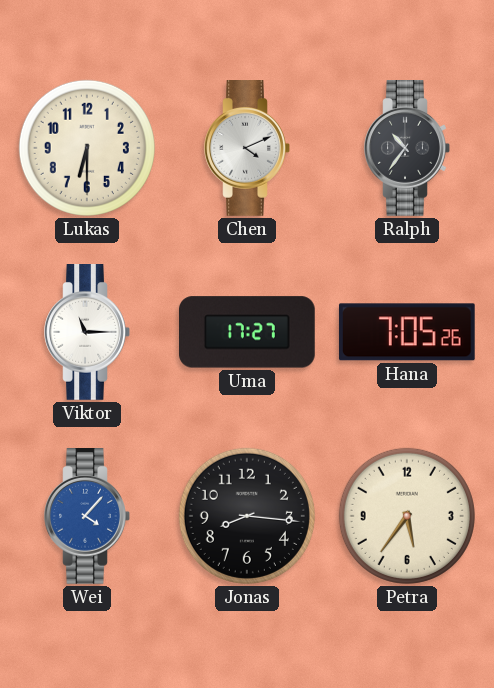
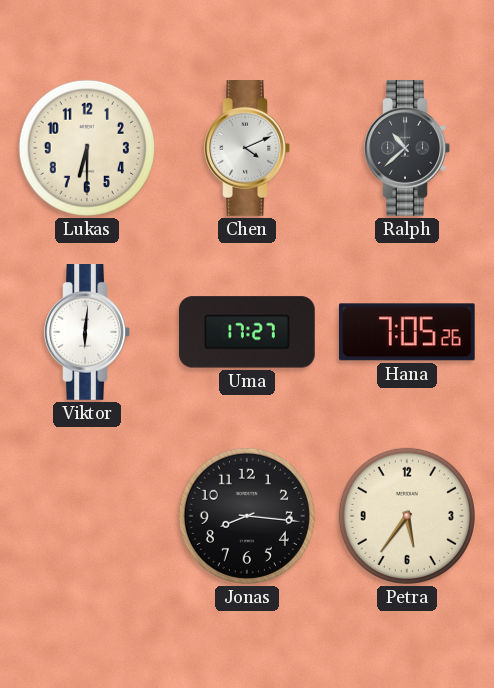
Ralph: 10:36 -> 10:38
Viktor: 11:15 -> 6:01
Wei: 4:07 -> none
